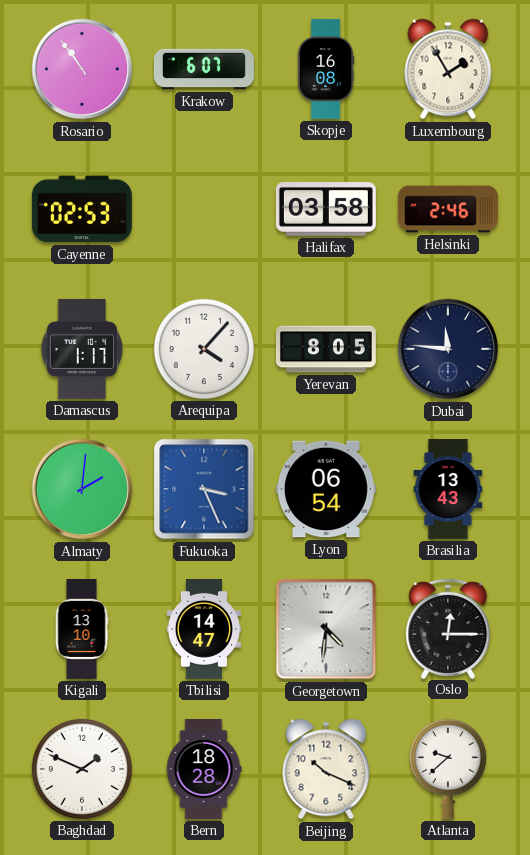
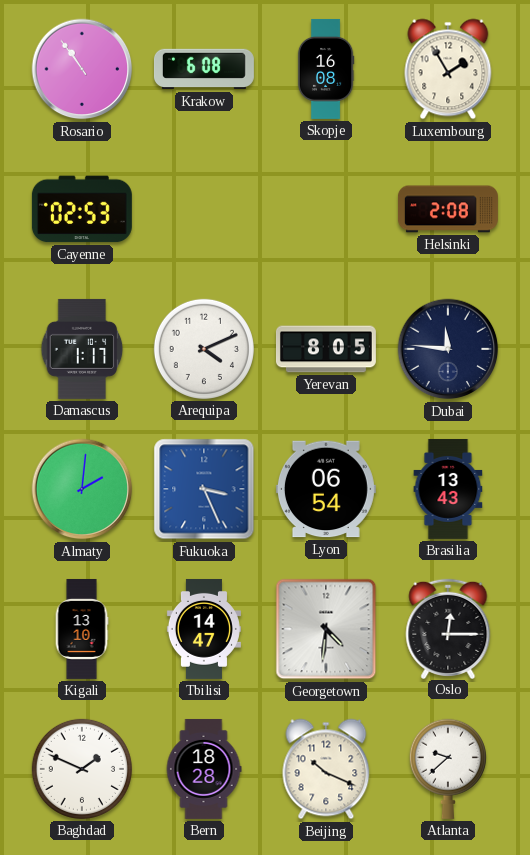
Krakow: 6:07 -> 6:08
Halifax: 03:58 -> none
Helsinki: 2:46 -> 2:08
Arequipa: 4:07 -> 4:11
